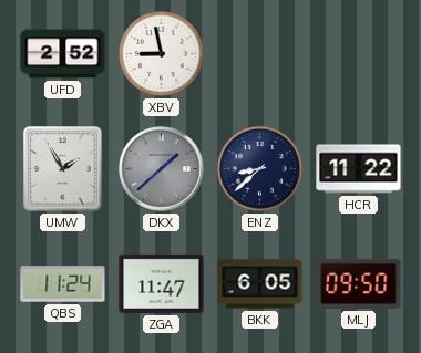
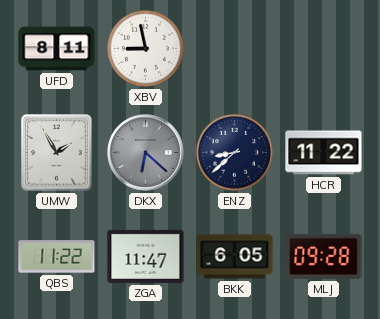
UFD: 2:52 -> 8:11
DKX: 1:38 -> 6:22
QBS: 11:24 -> 11:22
MLJ: 09:50 -> 09:28
